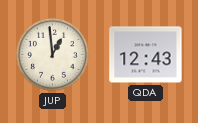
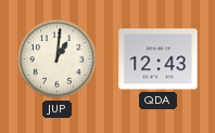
JUP: 12:59 -> 1:01
